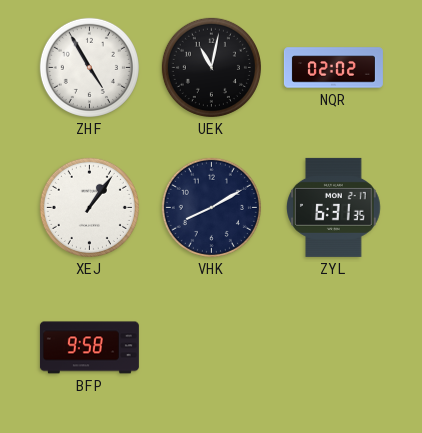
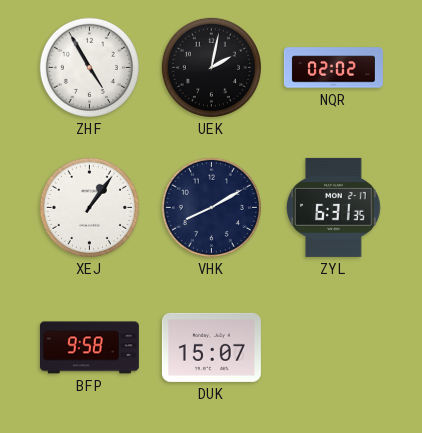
UEK: 11:02 -> 2:02
DUK: none -> 15:07
